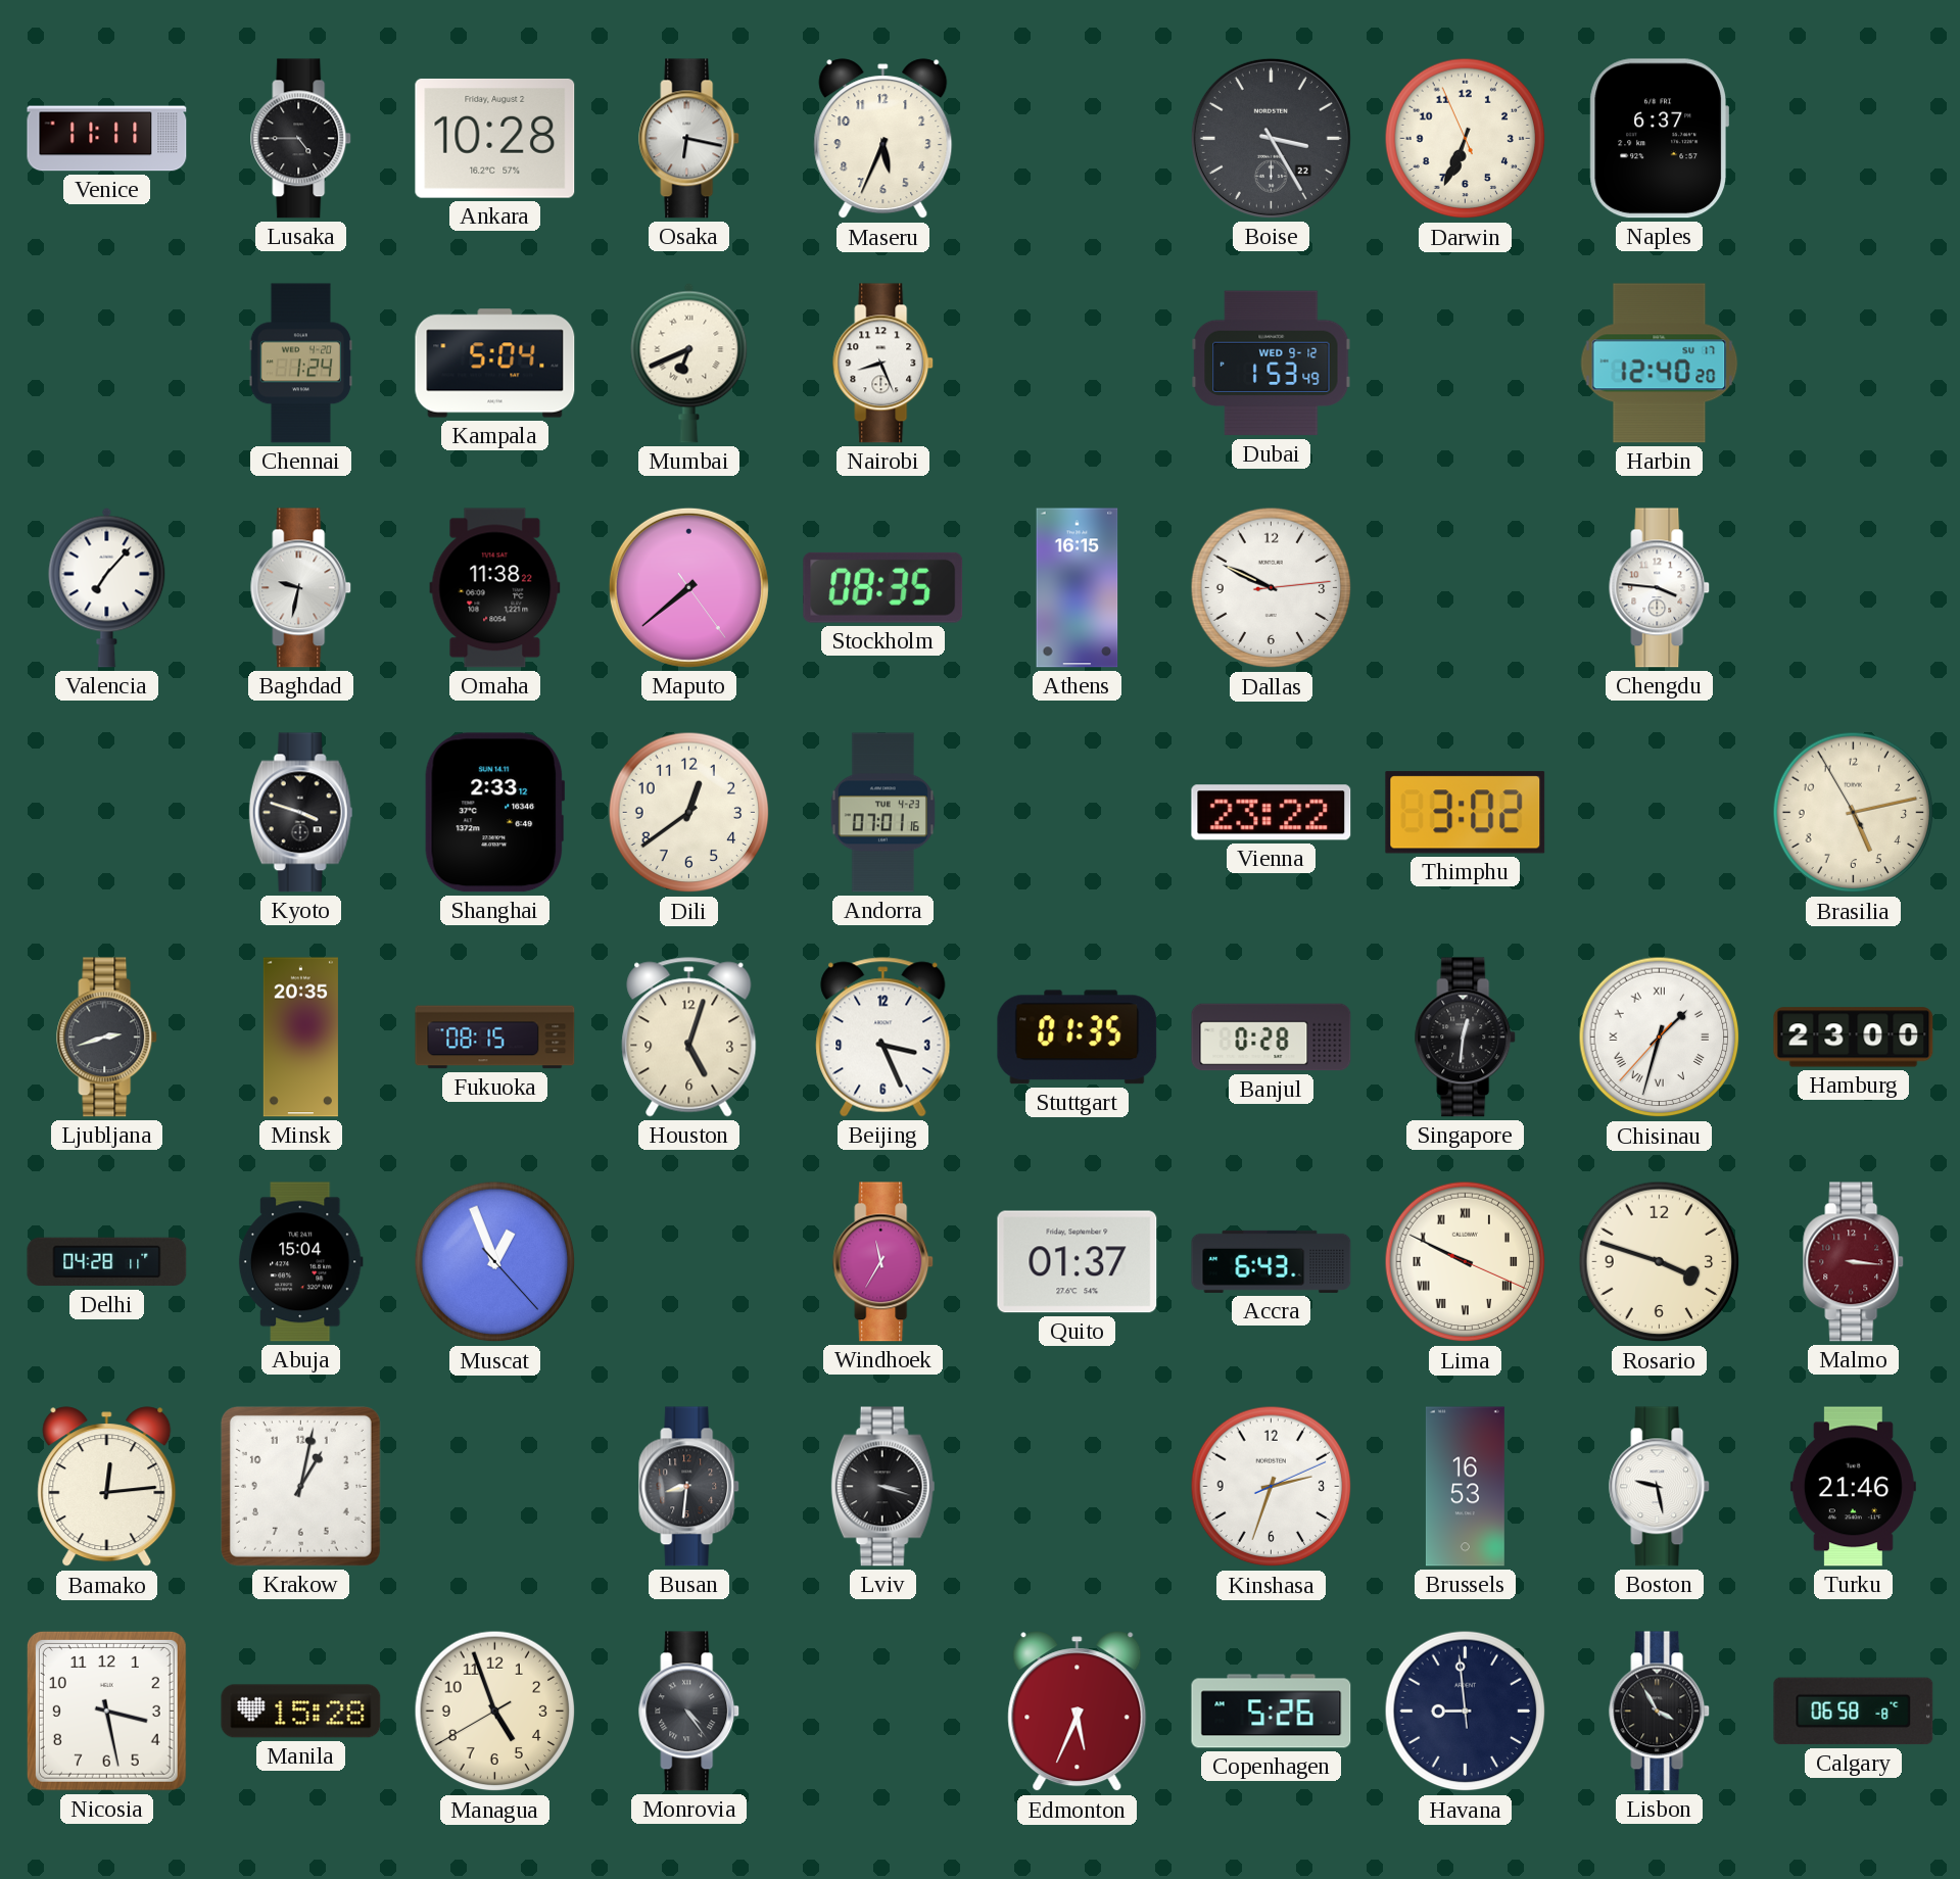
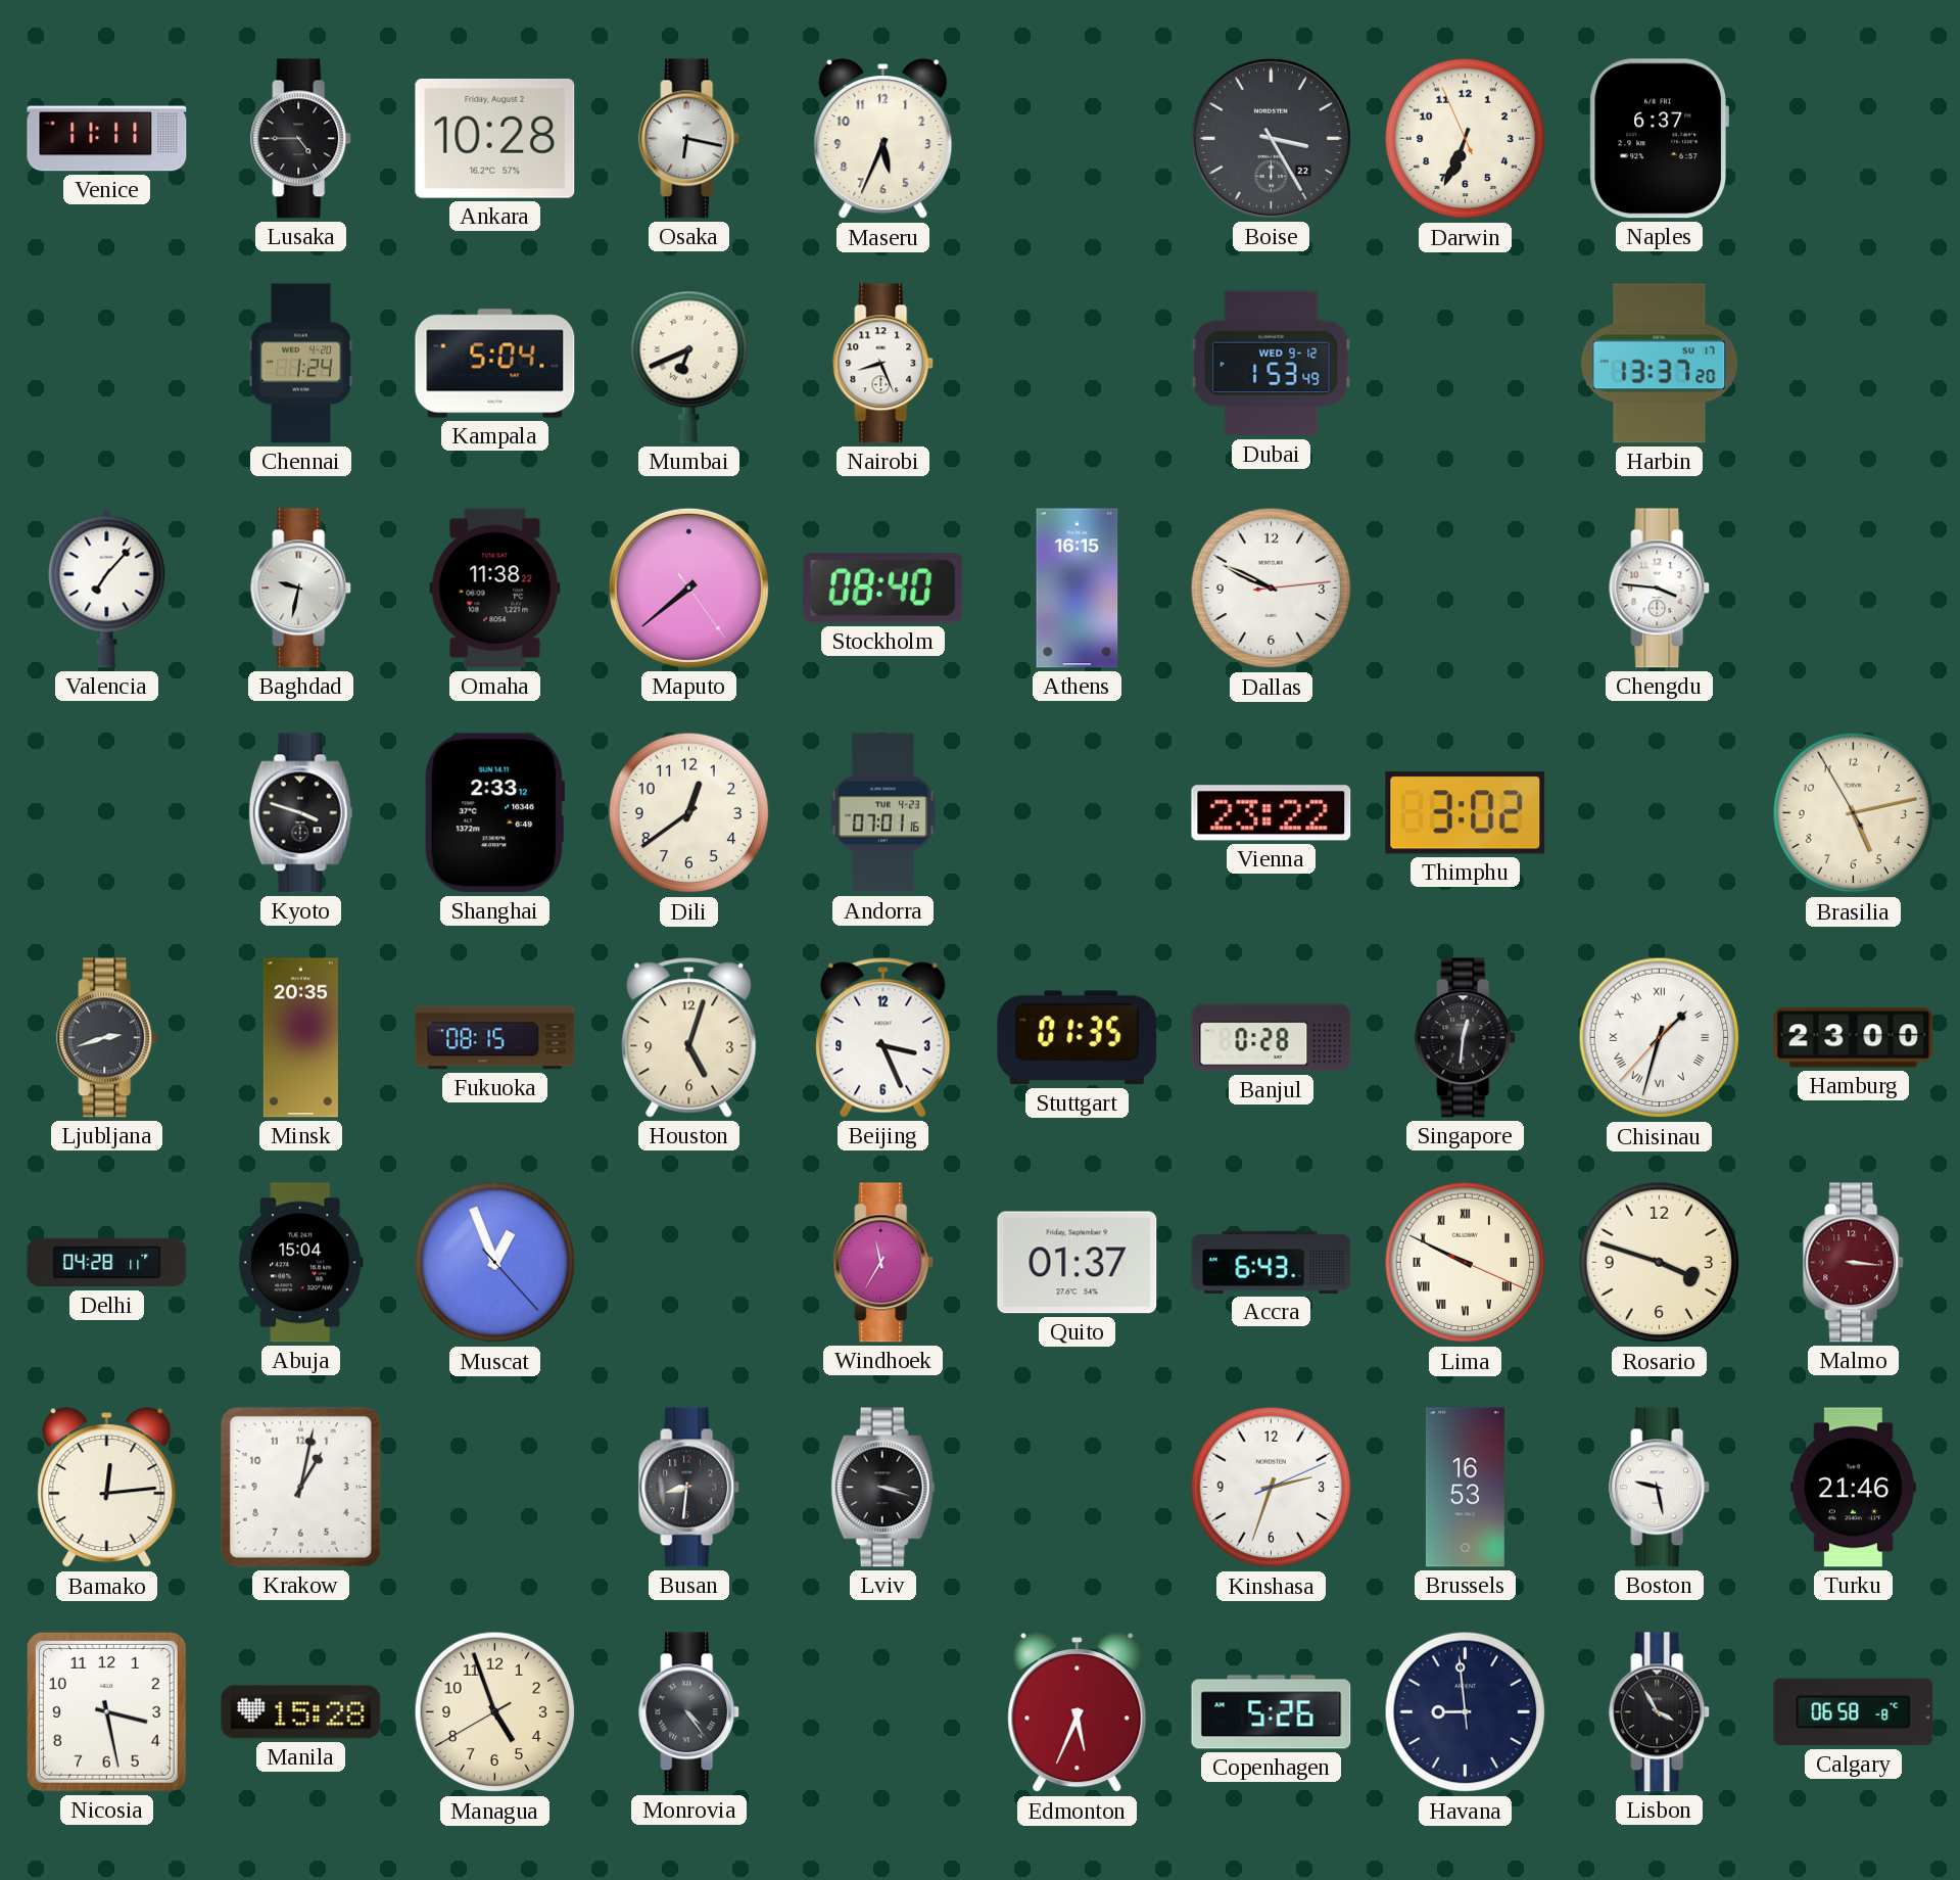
Harbin: 12:40 -> 13:37
Stockholm: 08:35 -> 08:40
